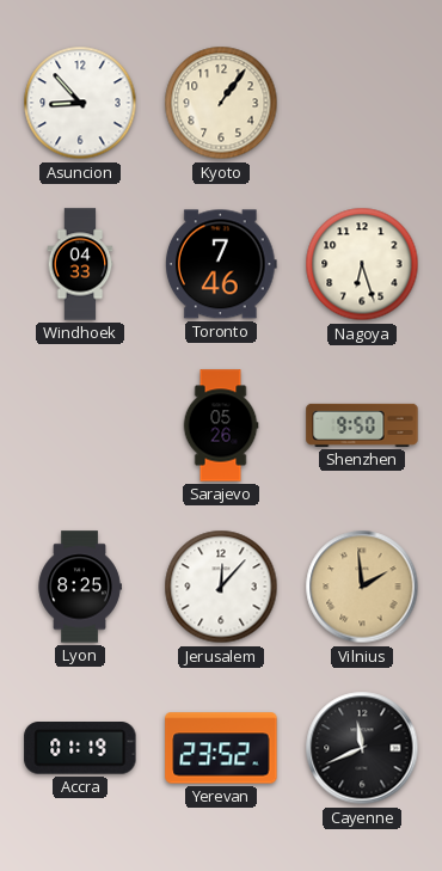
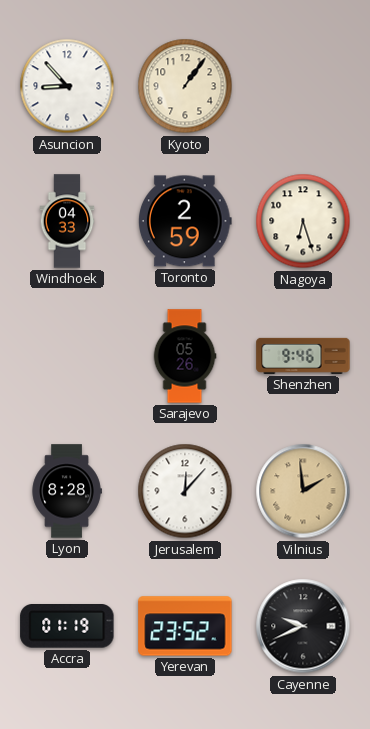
Toronto: 7:46 -> 2:59
Shenzhen: 9:50 -> 9:46
Lyon: 8:25 -> 8:28
Cayenne: 11:41 -> 9:41
